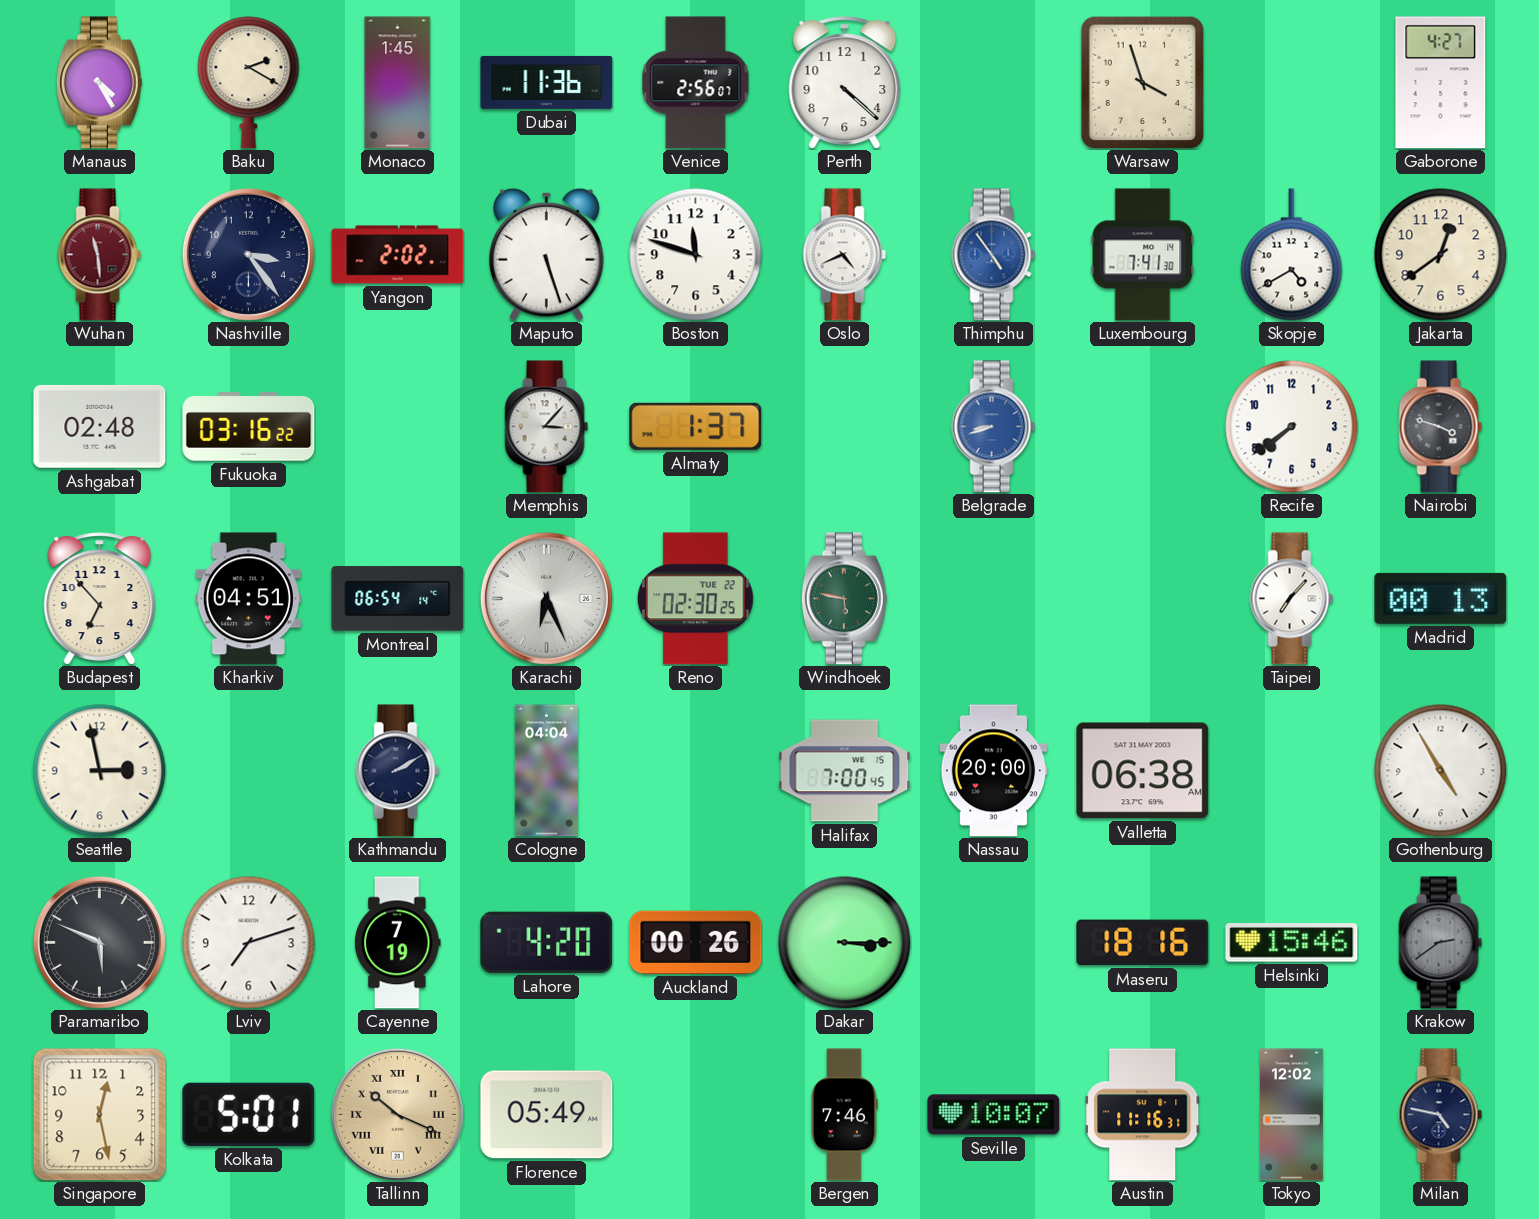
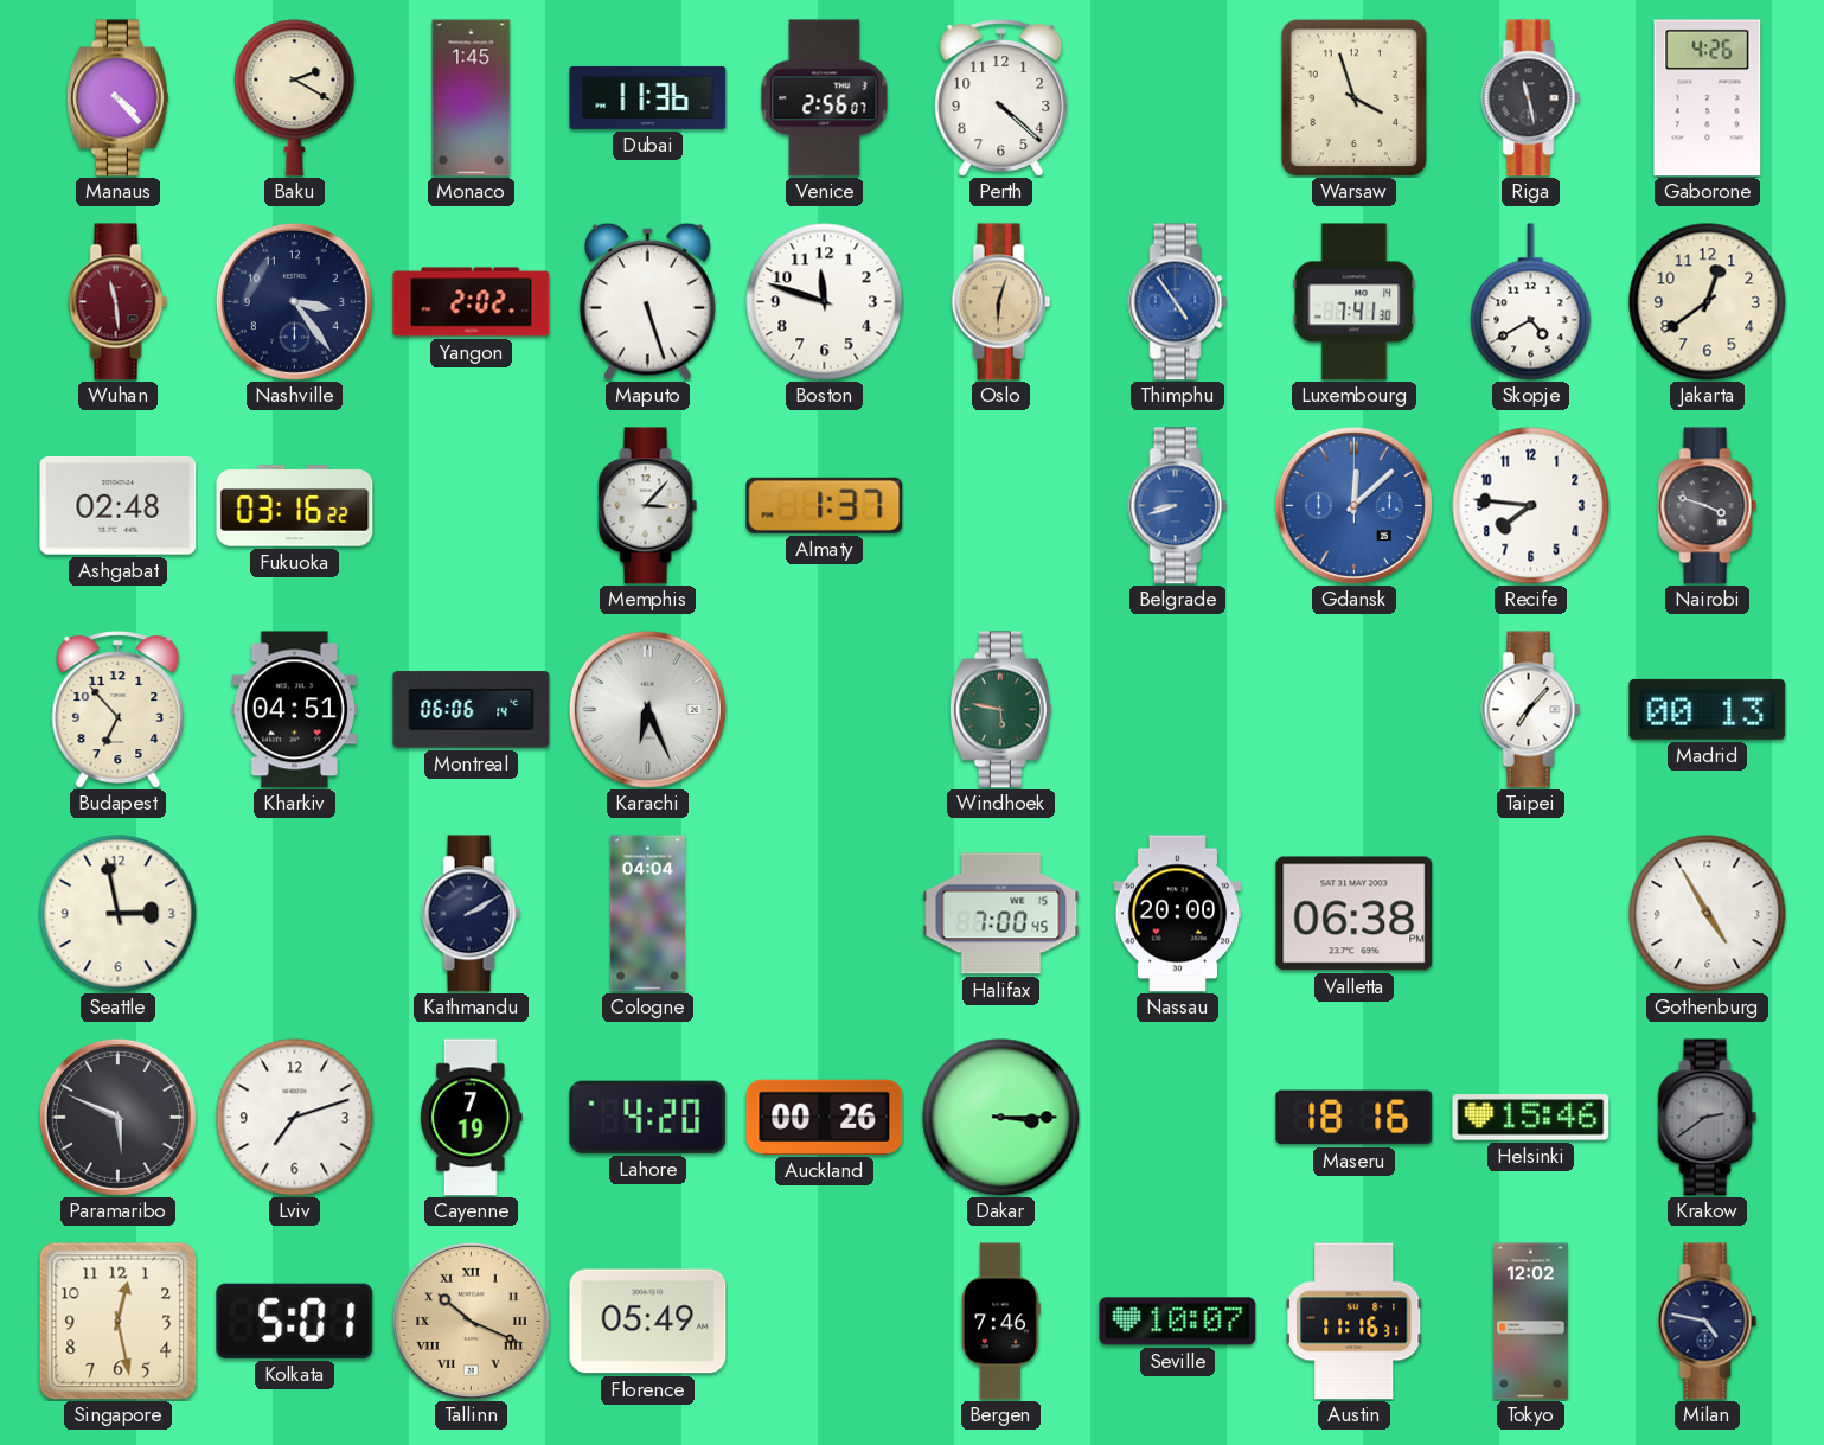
Manaus: 4:25 -> 4:23
Riga: none -> 11:28
Gaborone: 4:27 -> 4:26
Oslo: 4:41 -> 6:03
Oslo dial: white -> champagne
Gdansk: none -> 12:08
Recife: 7:39 -> 7:46
Montreal: 06:54 -> 06:06
Reno: 02:30 -> none
Valletta: 06:38 AM -> 06:38 PM
